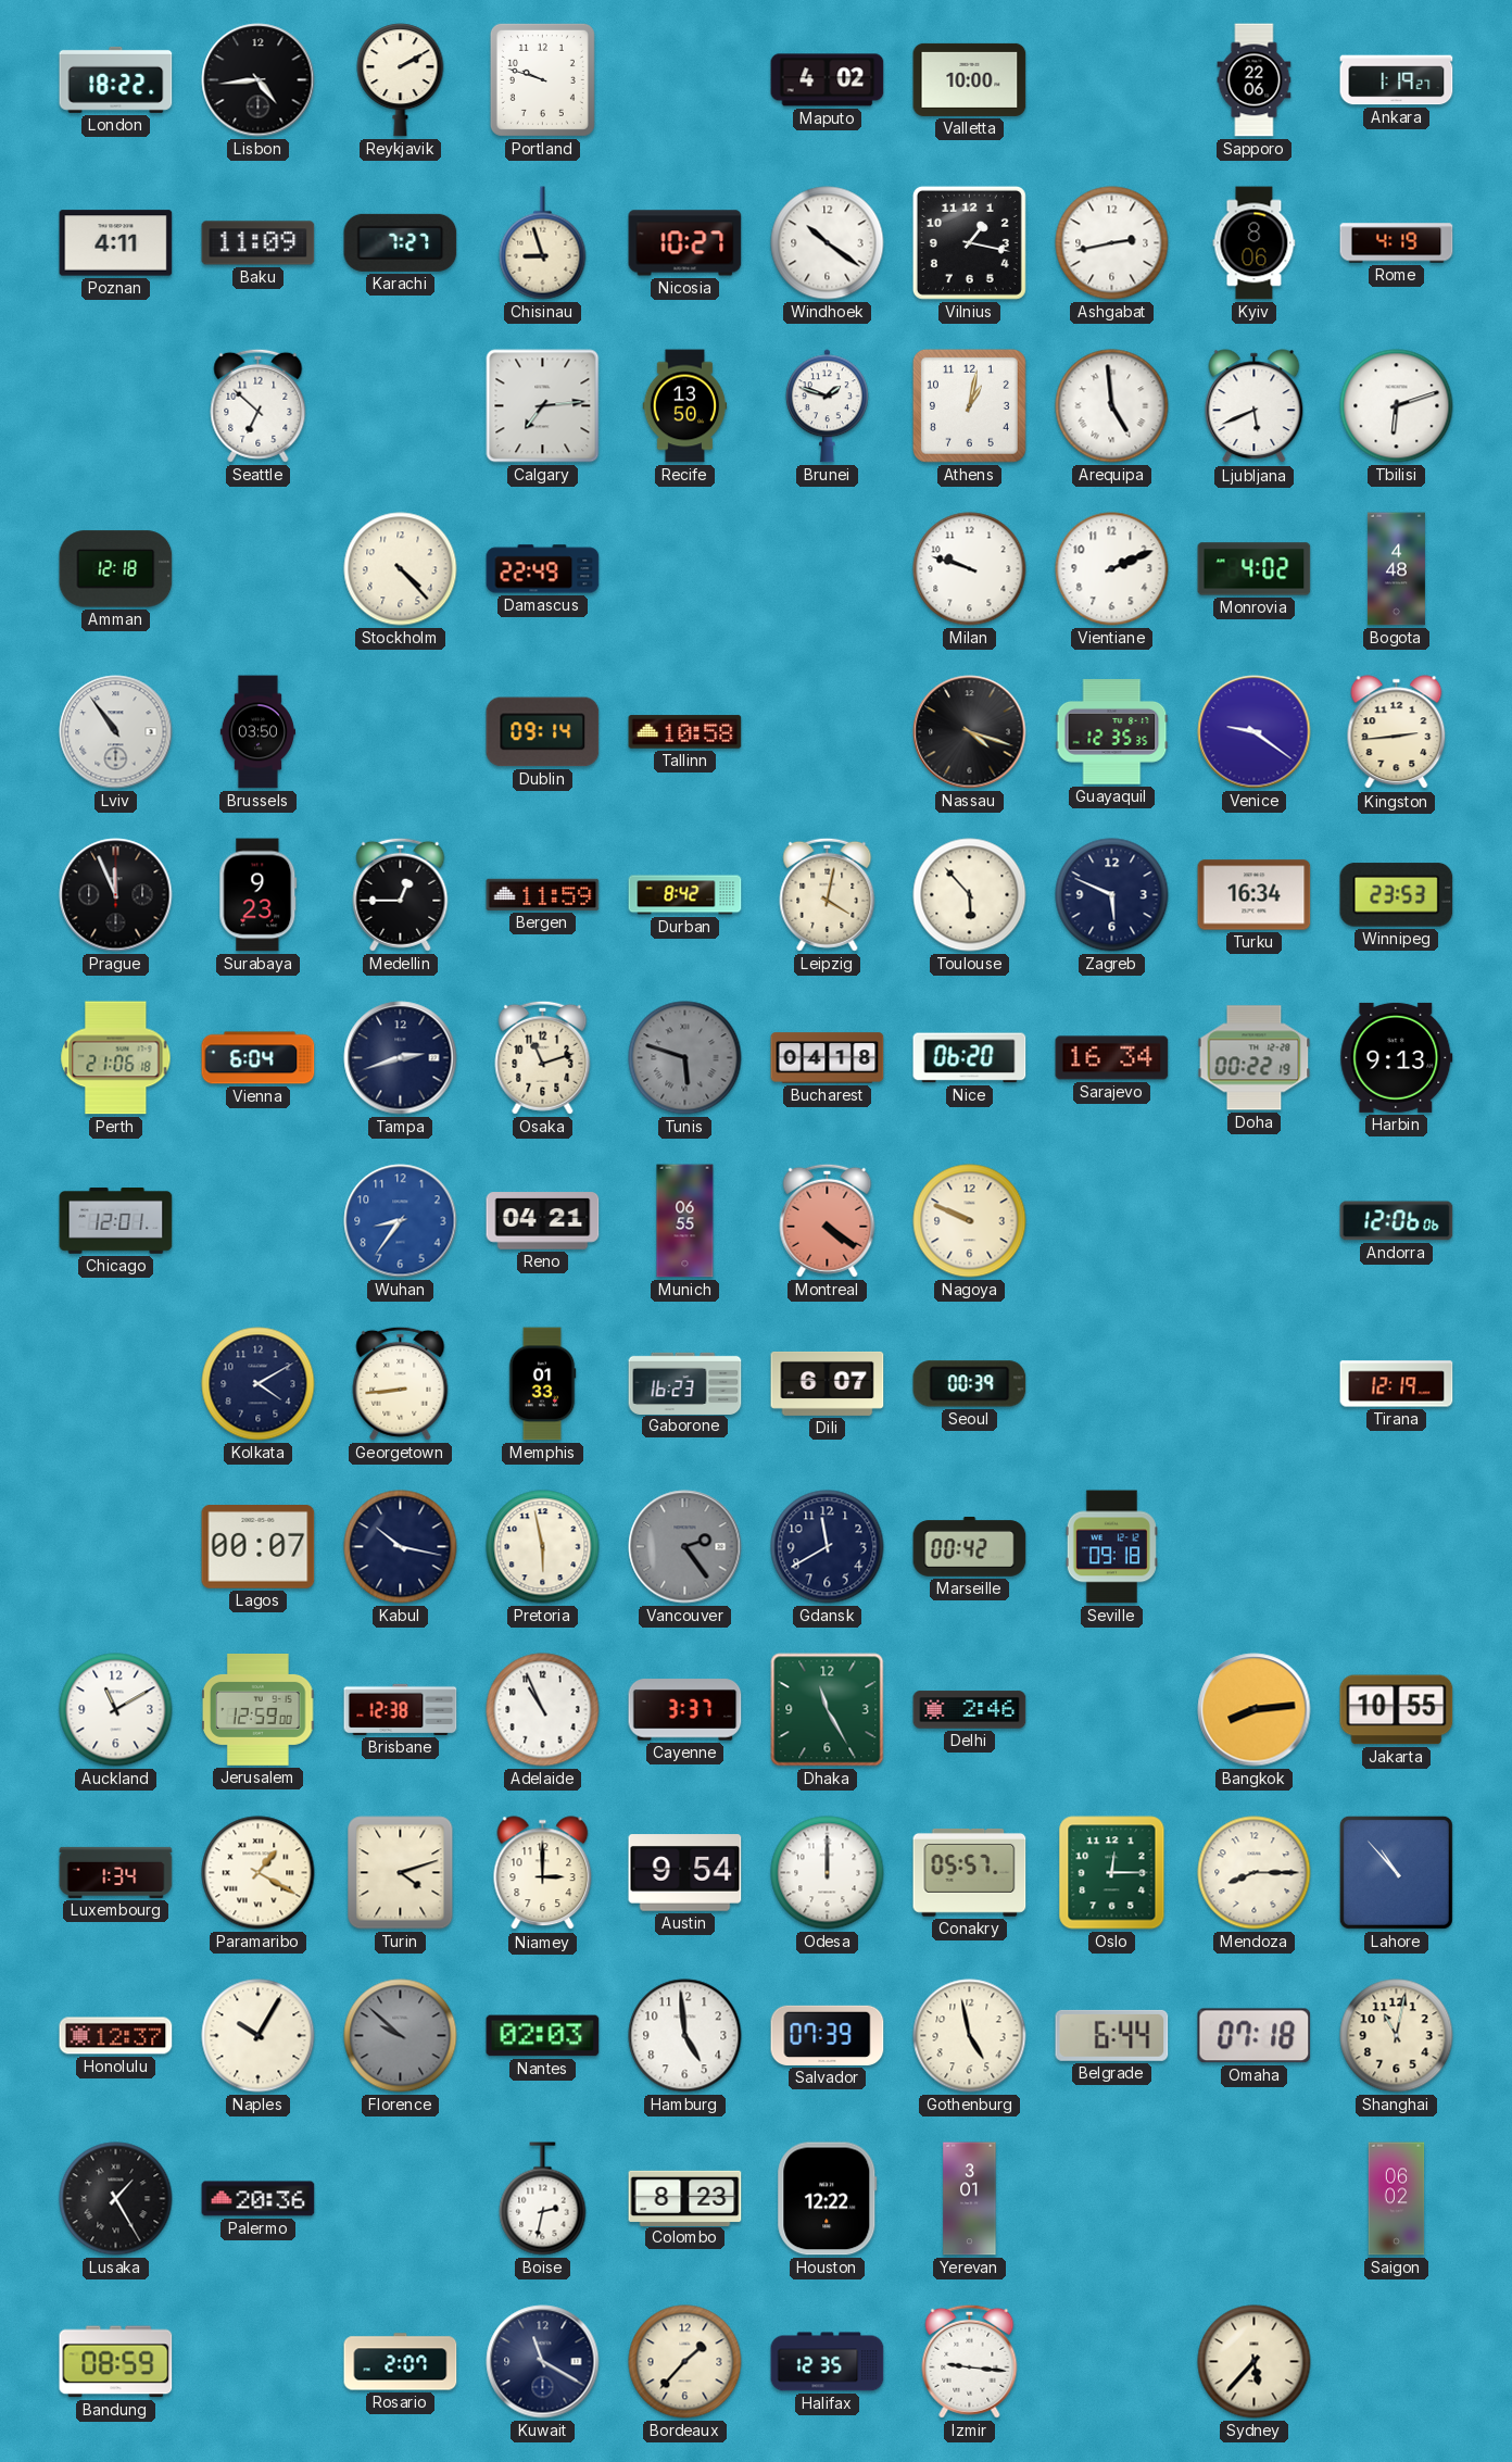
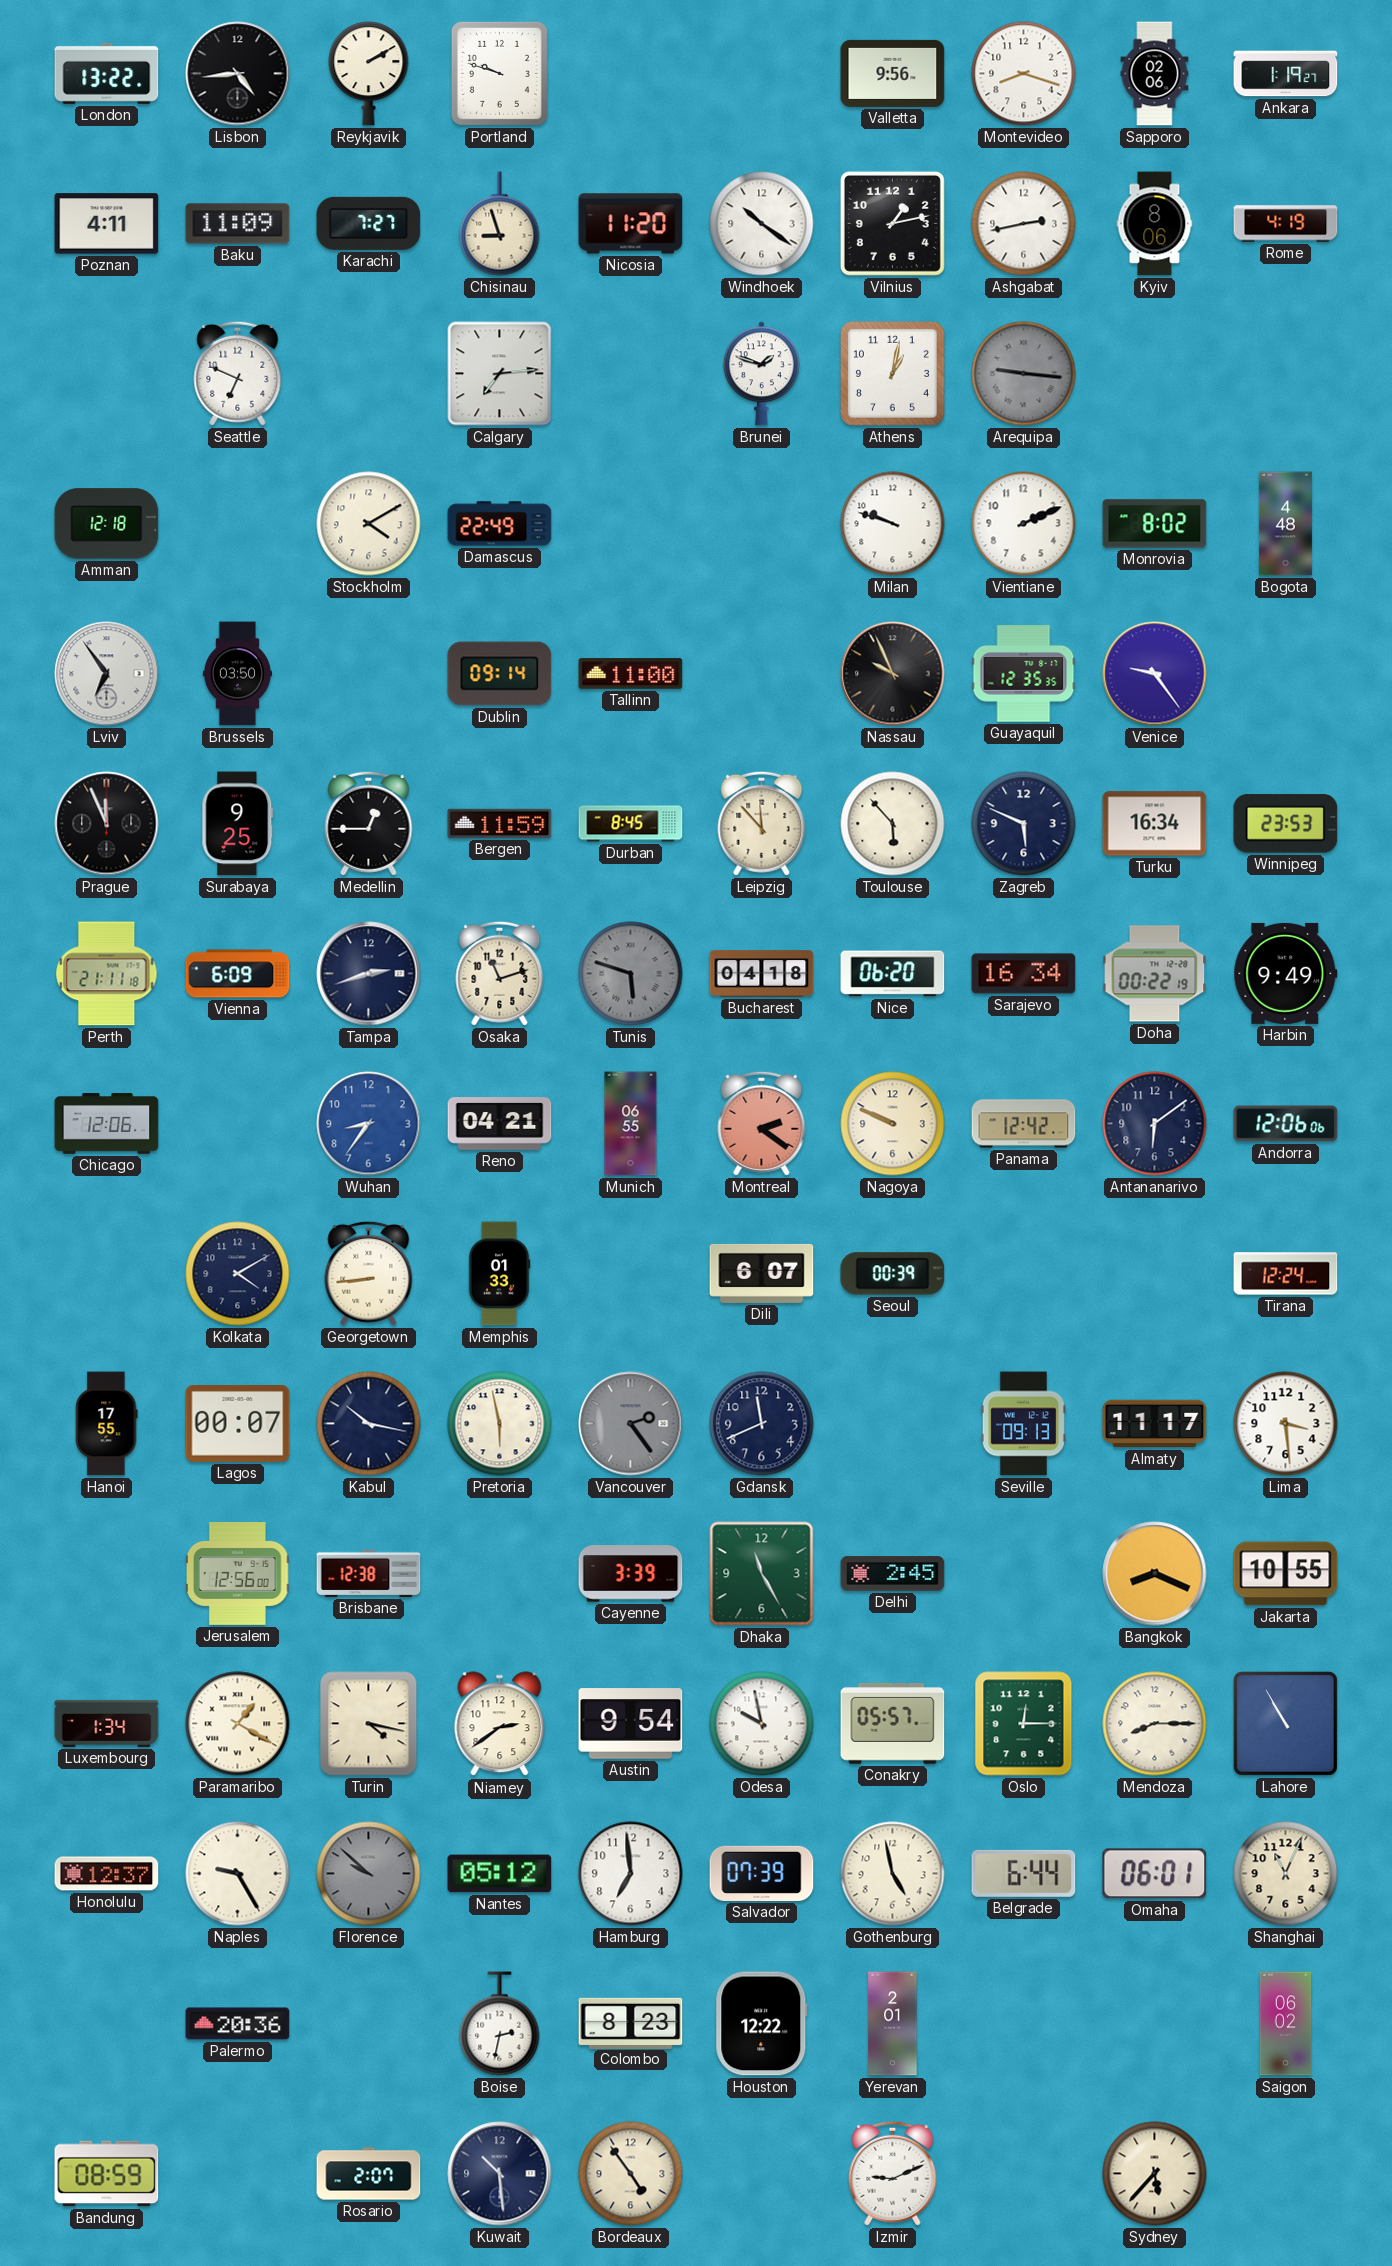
London: 18:22 -> 13:22
Maputo: 4:02 -> none
Valletta: 10:00 -> 9:56
Montevideo: none -> 8:18
Sapporo: 22:06 -> 02:06
Nicosia: 10:27 -> 11:20
Vilnius: 1:17 -> 1:13
Seattle: 6:52 -> 6:49
Recife: 13:50 -> none
Arequipa: 4:59 -> 9:16
Arequipa dial: white -> grey
Ljubljana: 5:41 -> none
Tbilisi: 6:12 -> none
Stockholm: 4:23 -> 4:10
Monrovia: 4:02 -> 8:02
Lviv: 10:54 -> 6:54
Tallinn: 10:58 -> 11:00
Nassau: 4:18 -> 9:56
Venice: 9:21 -> 9:24
Kingston: 2:44 -> none
Surabaya: 9:23 -> 9:25
Durban: 8:42 -> 8:45
Leipzig: 4:02 -> 11:53
Perth: 21:06 -> 21:11
Vienna: 6:04 -> 6:09
Harbin: 9:13 -> 9:49
Chicago: 12:01 -> 12:06
Montreal: 4:21 -> 2:21
Panama: none -> 12:42
Antananarivo: none -> 6:09
Gaborone: 16:23 -> none
Tirana: 12:19 -> 12:24
Hanoi: none -> 17:55
Gdansk: 11:40 -> 11:41
Marseille: 00:42 -> none
Seville: 09:18 -> 09:13
Almaty: none -> 11:17
Lima: none -> 3:29
Auckland: 11:10 -> none
Jerusalem: 12:59 -> 12:56
Adelaide: 10:56 -> none
Cayenne: 3:37 -> 3:39
Delhi: 2:46 -> 2:45
Bangkok: 8:14 -> 8:19
Turin: 4:12 -> 4:17
Niamey: 3:00 -> 2:39
Odesa: 12:00 -> 9:58
Lahore: 10:53 -> 10:55
Naples: 10:05 -> 9:25
Nantes: 02:03 -> 05:12
Hamburg: 4:59 -> 6:59
Omaha: 07:18 -> 06:01
Shanghai: 11:02 -> 11:04
Lusaka: 1:25 -> none
Yerevan: 3:01 -> 2:01
Kuwait: 11:20 -> 10:29
Bordeaux: 1:37 -> 4:54
Halifax: 12:35 -> none
Izmir: 9:16 -> 9:11
